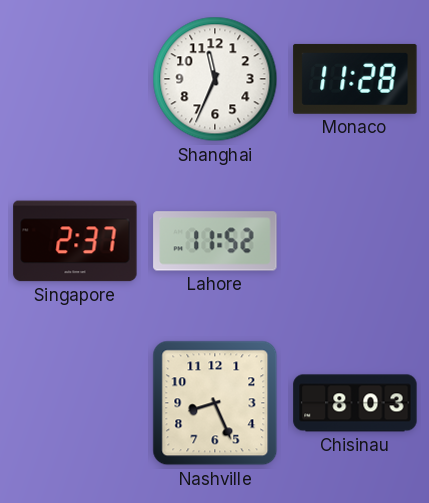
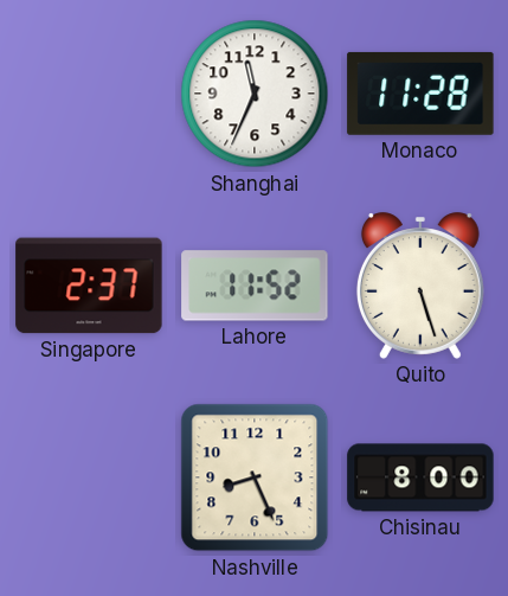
Quito: none -> 5:27
Chisinau: 8:03 -> 8:00
